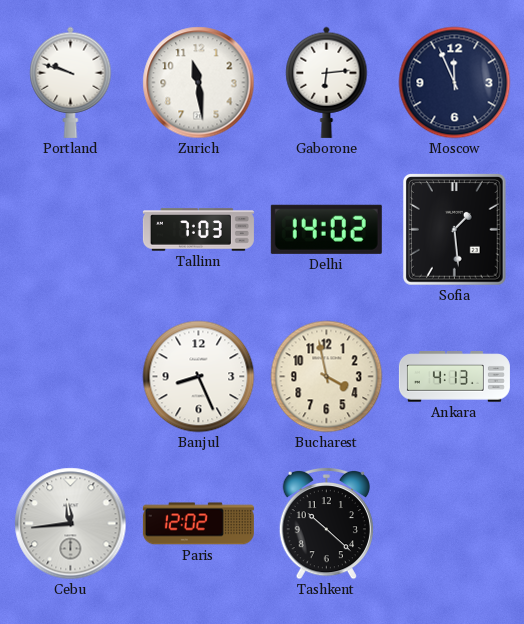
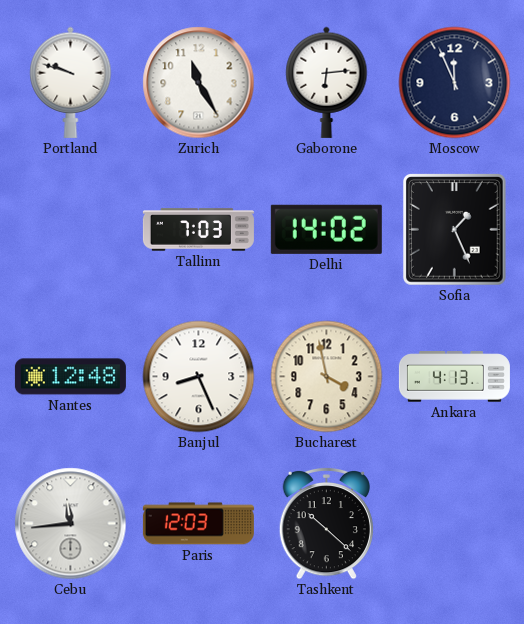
Zurich: 11:29 -> 11:25
Sofia: 1:29 -> 1:26
Nantes: none -> 12:48
Paris: 12:02 -> 12:03
